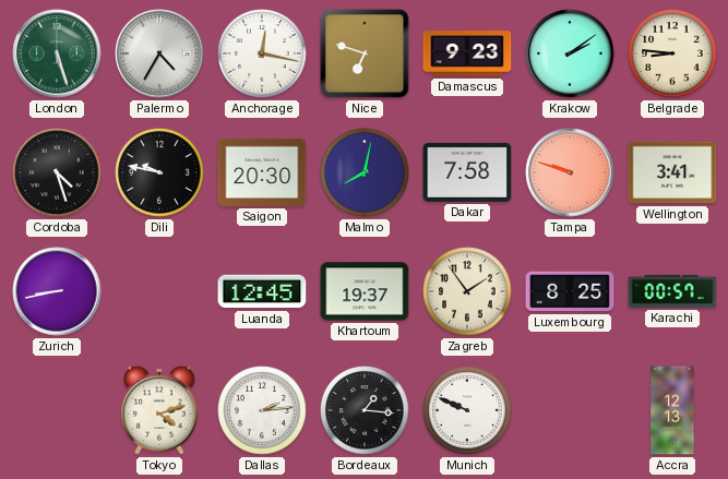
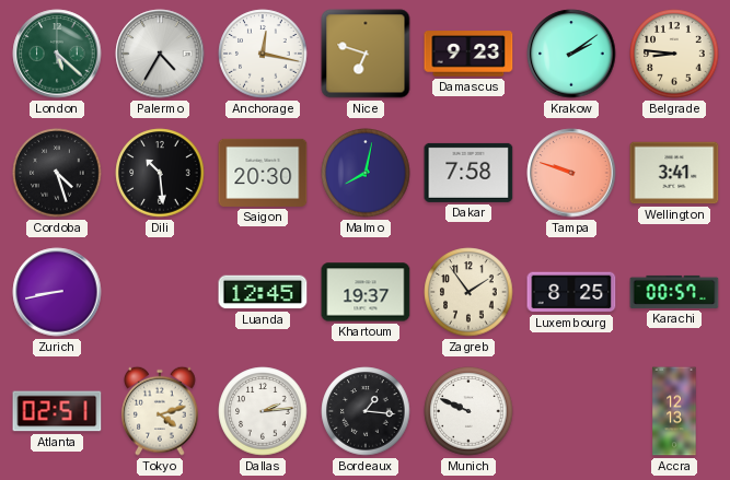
London: 5:27 -> 5:22
Dili: 9:47 -> 10:29
Atlanta: none -> 02:51
